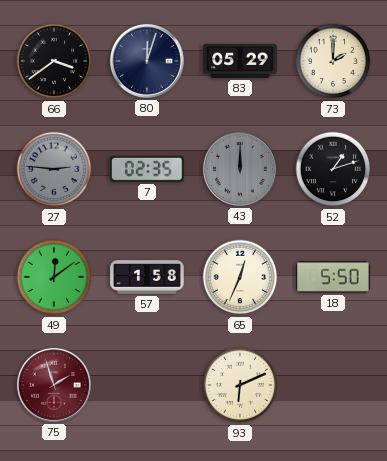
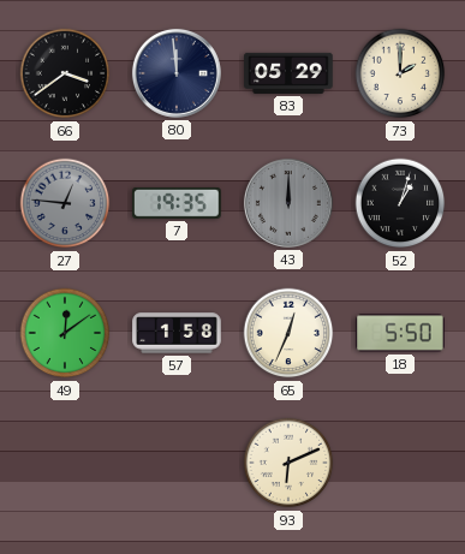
80: 12:03 -> 11:59
27: 2:46 -> 12:46
7: 02:35 -> 19:35
52: 1:12 -> 1:03
75: 1:57 -> none
